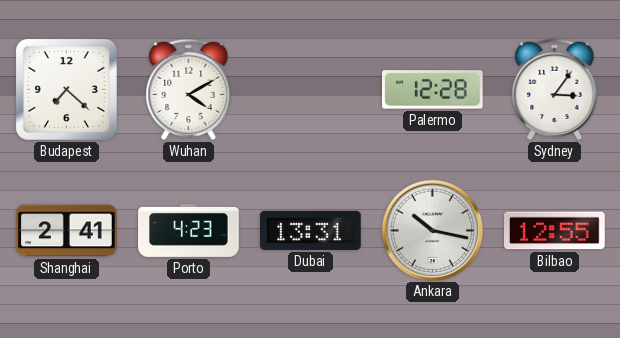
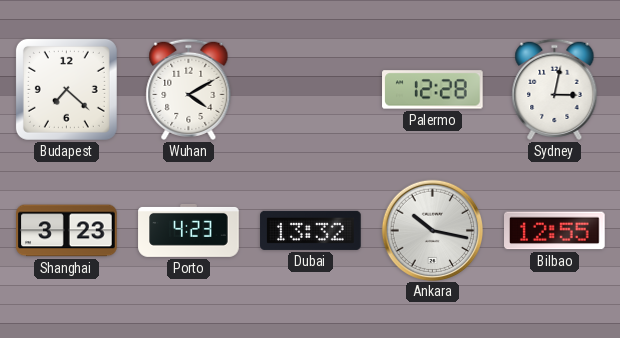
Sydney: 3:06 -> 3:02
Shanghai: 2:41 -> 3:23
Dubai: 13:31 -> 13:32
